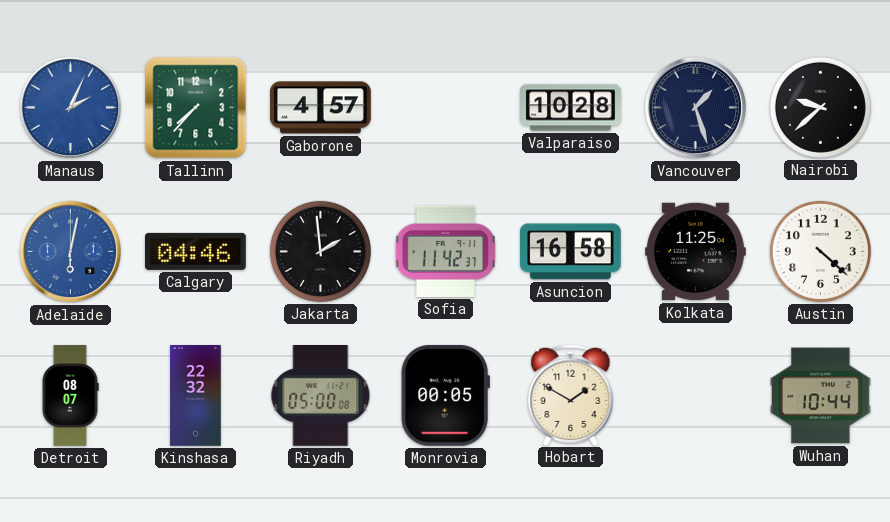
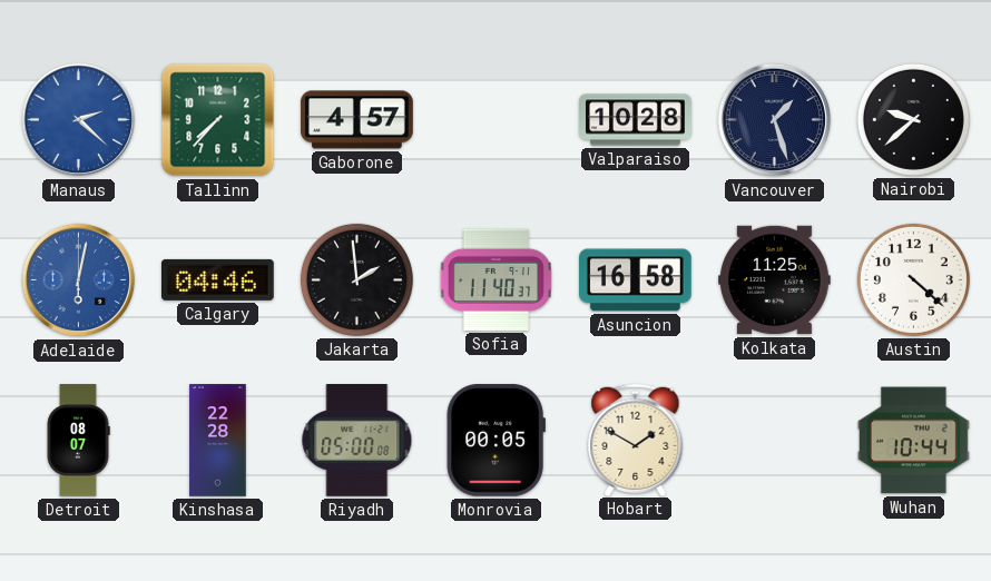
Manaus: 2:04 -> 2:22
Sofia: 11:42 -> 11:40
Kinshasa: 22:32 -> 22:28
